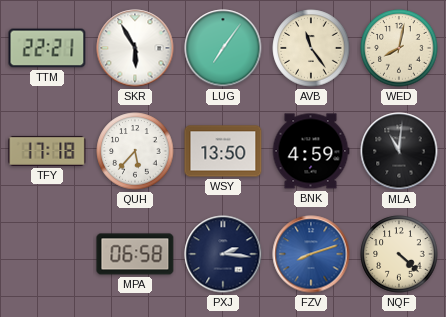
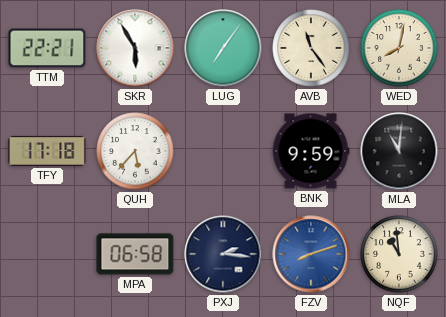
WSY: 13:50 -> none
BNK: 4:59 -> 9:59
NQF: 4:22 -> 10:59
